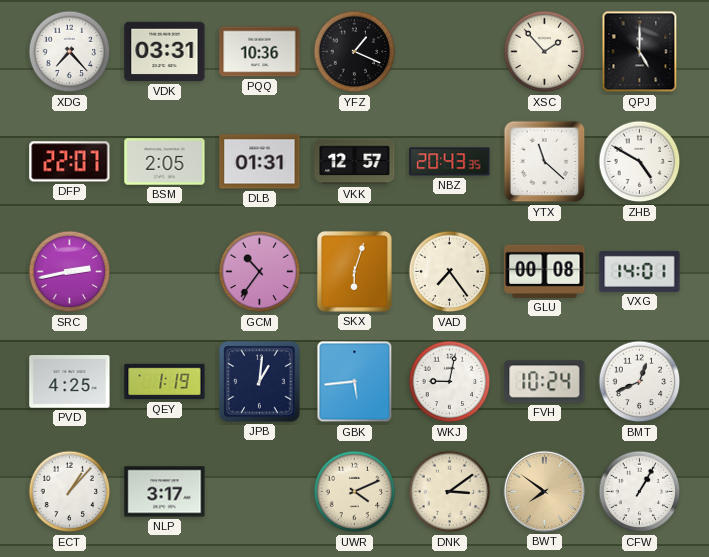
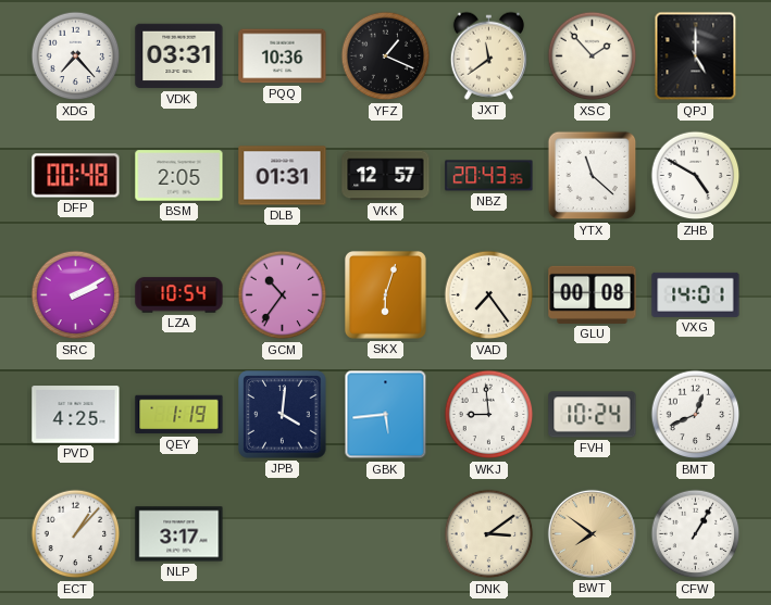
JXT: none -> 11:39
DFP: 22:07 -> 00:48
SRC: 2:43 -> 2:10
LZA: none -> 10:54
JPB: 1:01 -> 4:01
WKJ: 9:02 -> 8:59
UWR: 4:11 -> none
